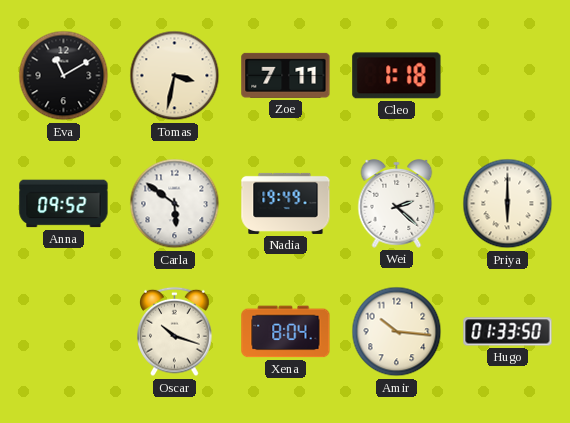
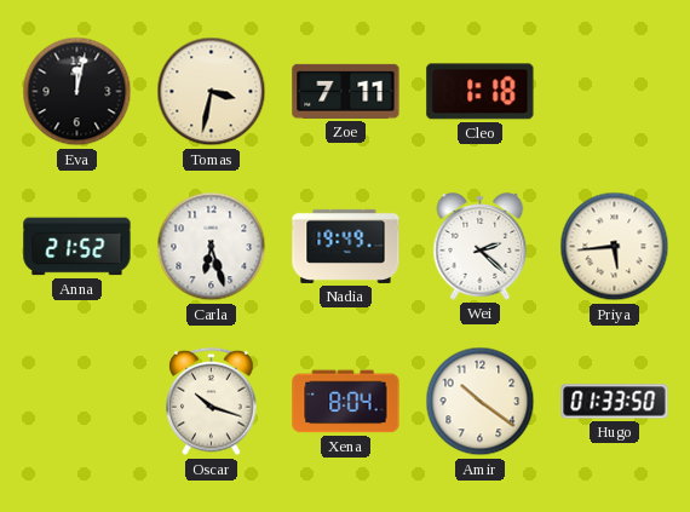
Eva: 11:10 -> 12:02
Anna: 09:52 -> 21:52
Carla: 5:51 -> 6:27
Priya: 6:00 -> 5:44
Amir: 10:16 -> 10:21
